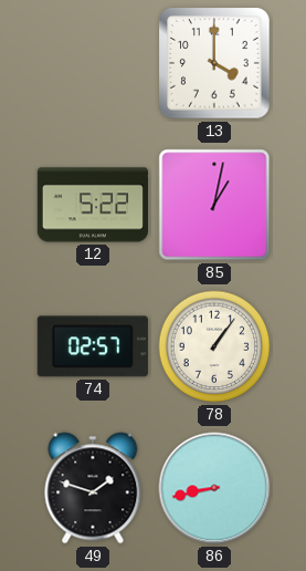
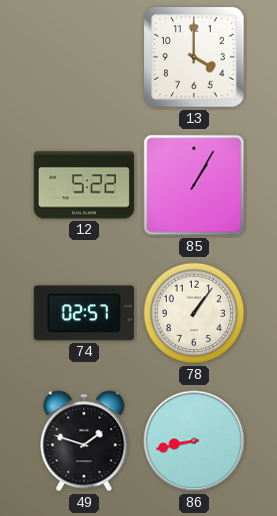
85: 1:02 -> 1:05
